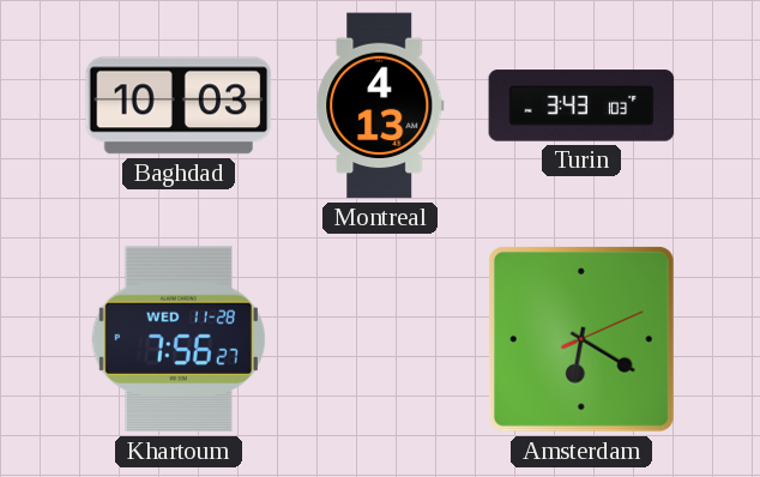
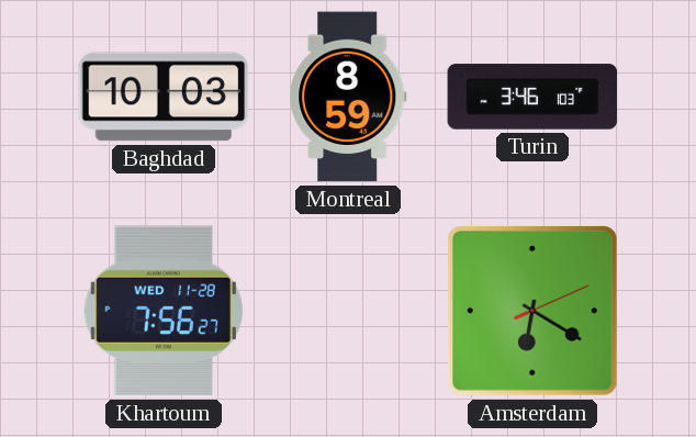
Montreal: 4:13 -> 8:59
Turin: 3:43 -> 3:46
